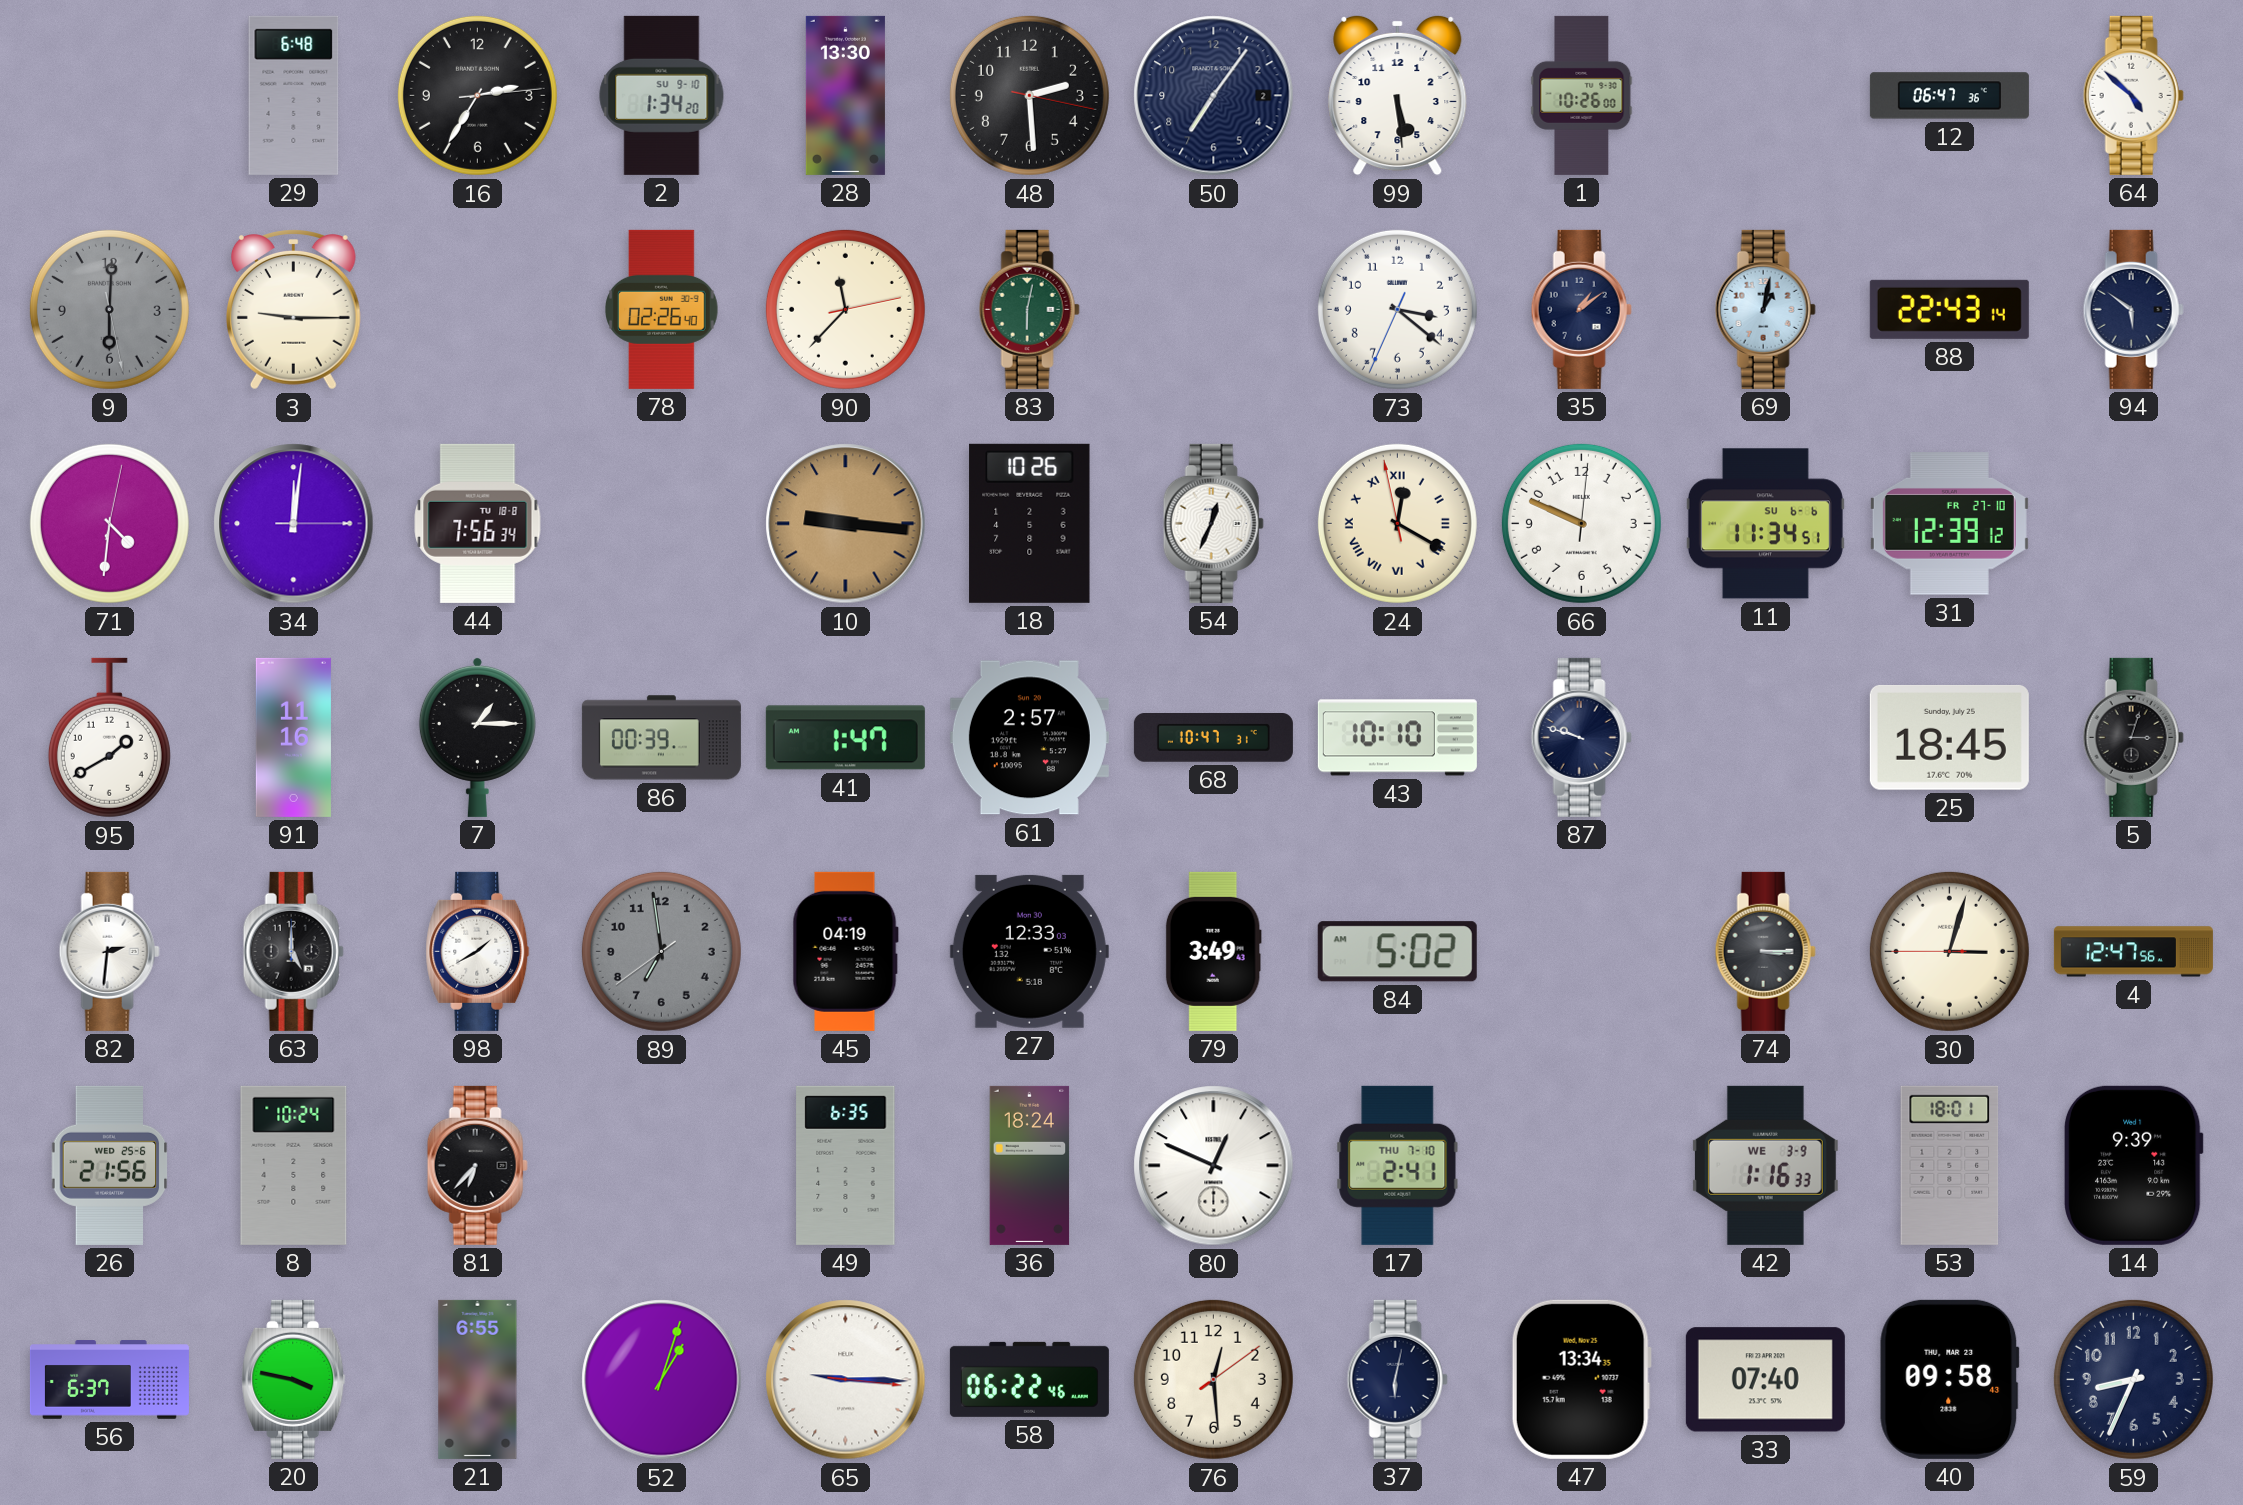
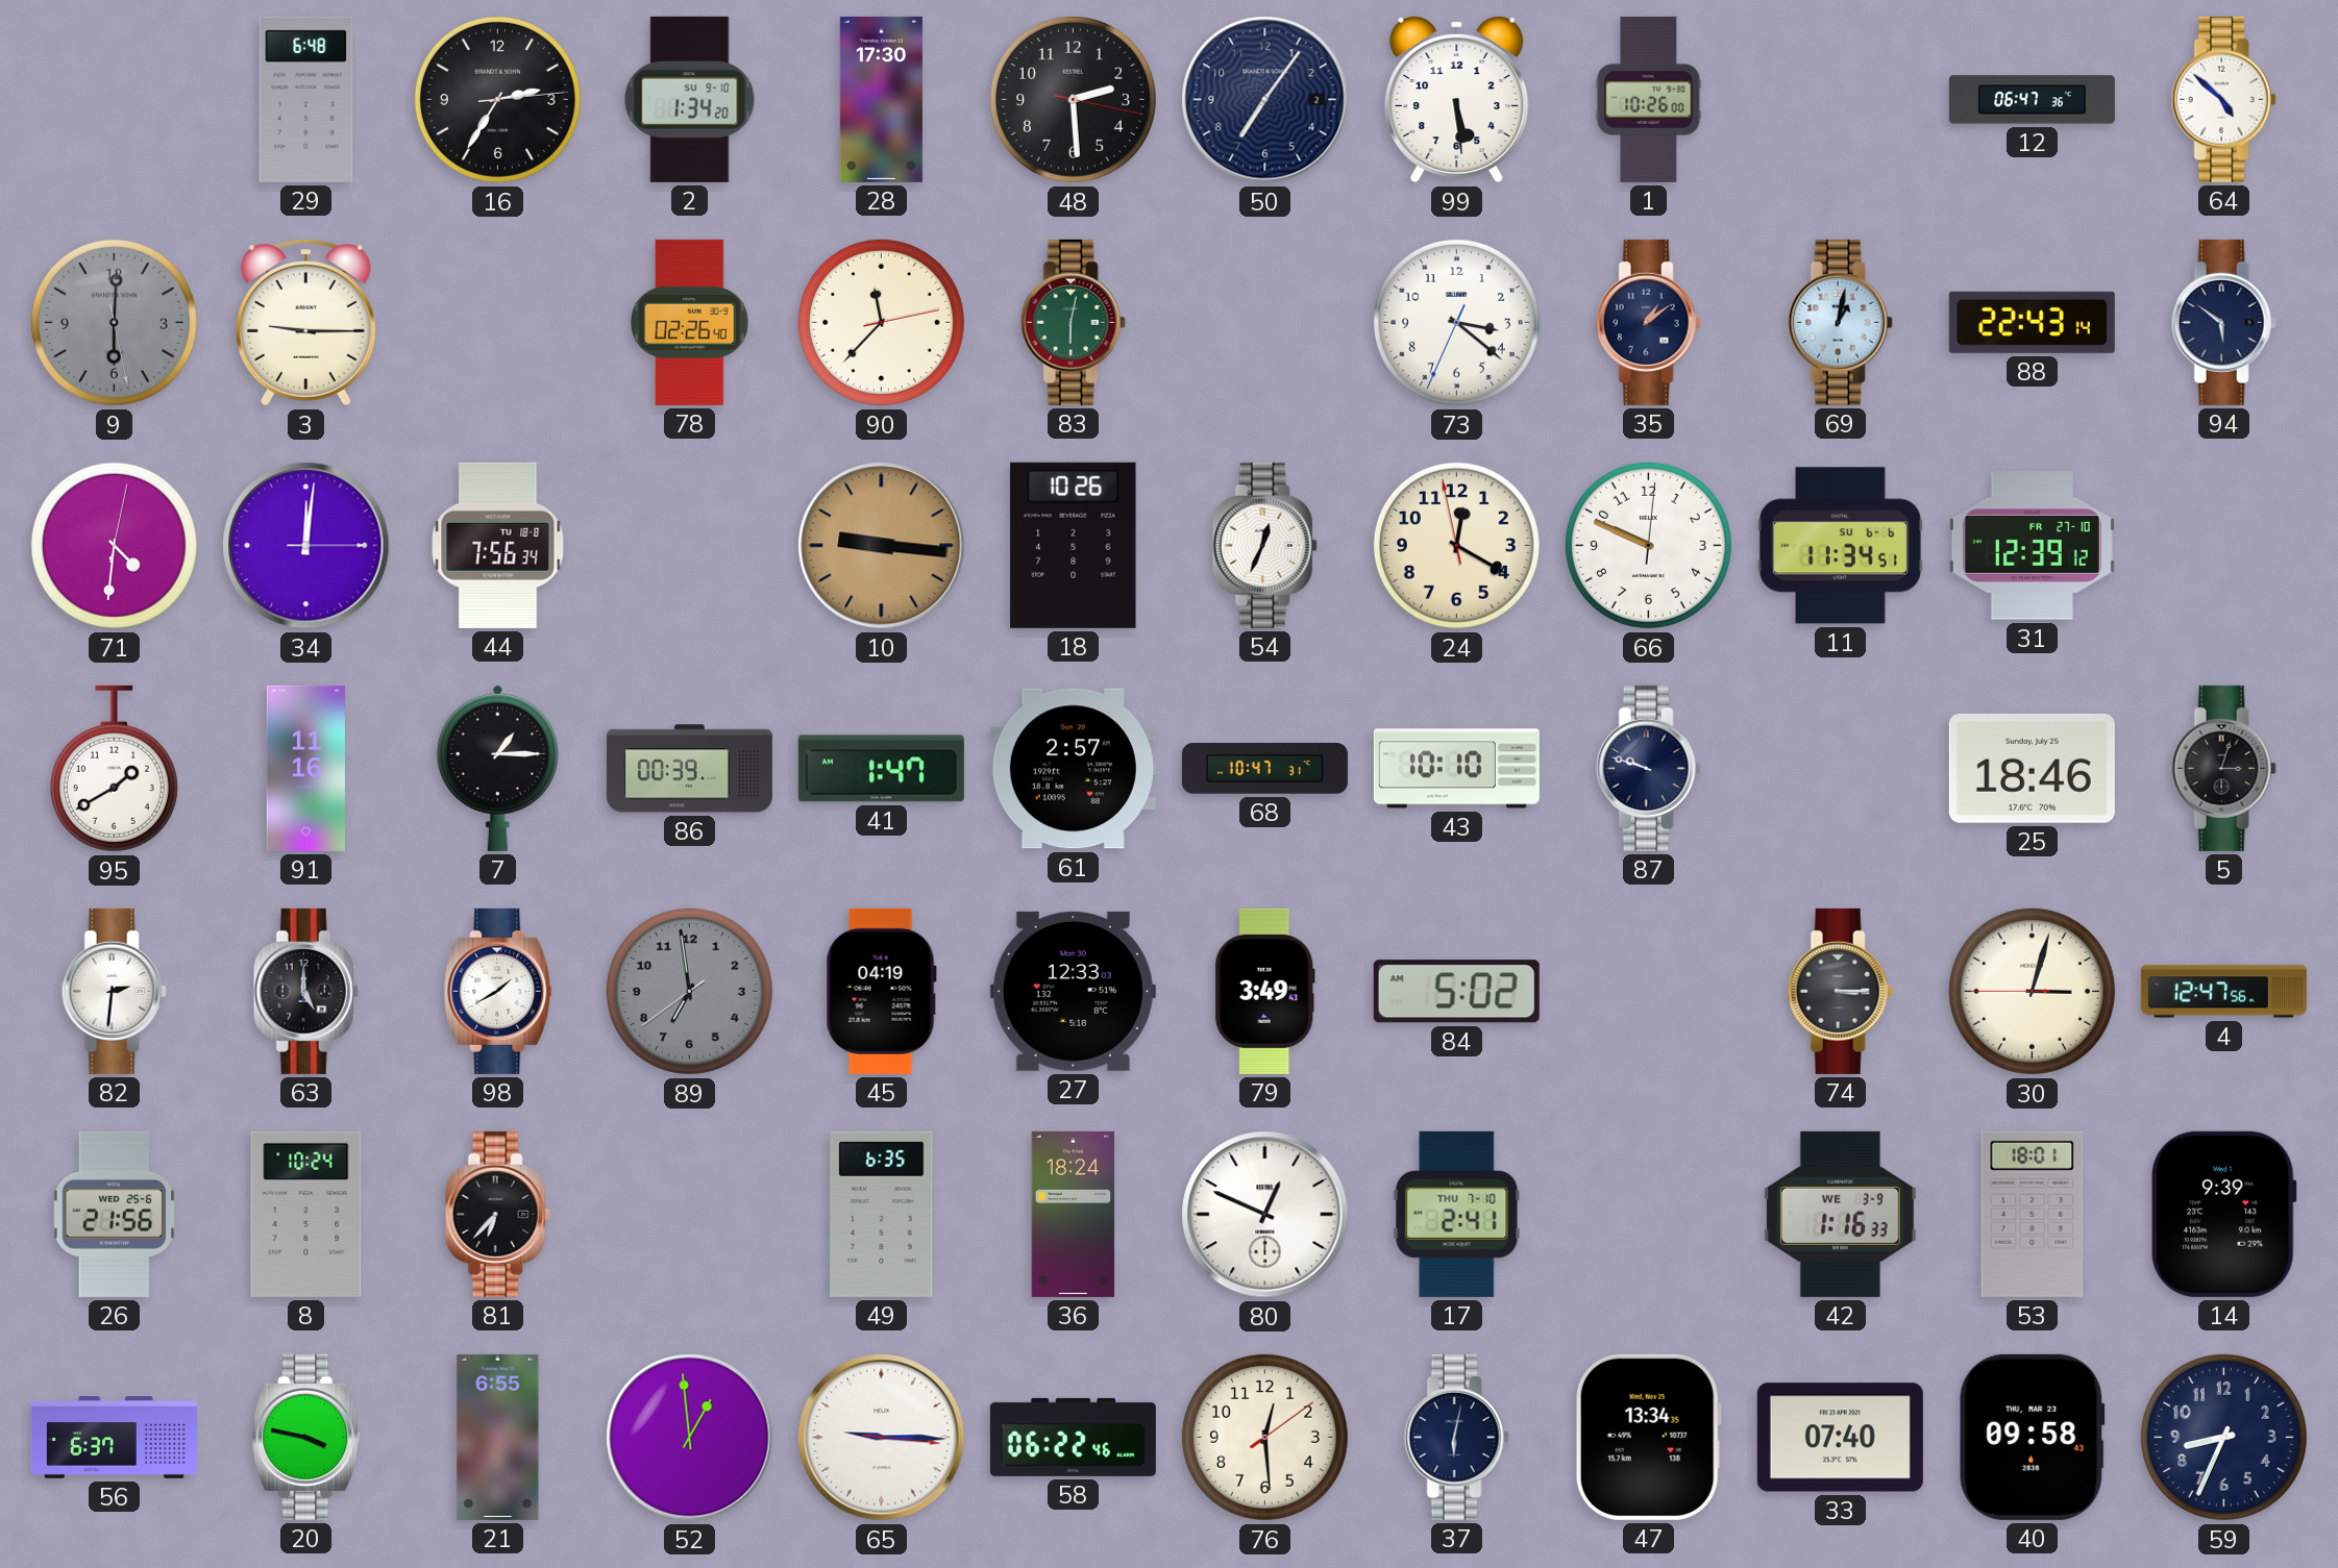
28: 13:30 -> 17:30
24 numerals: Roman -> Arabic
25: 18:45 -> 18:46
52: 1:03 -> 12:59
